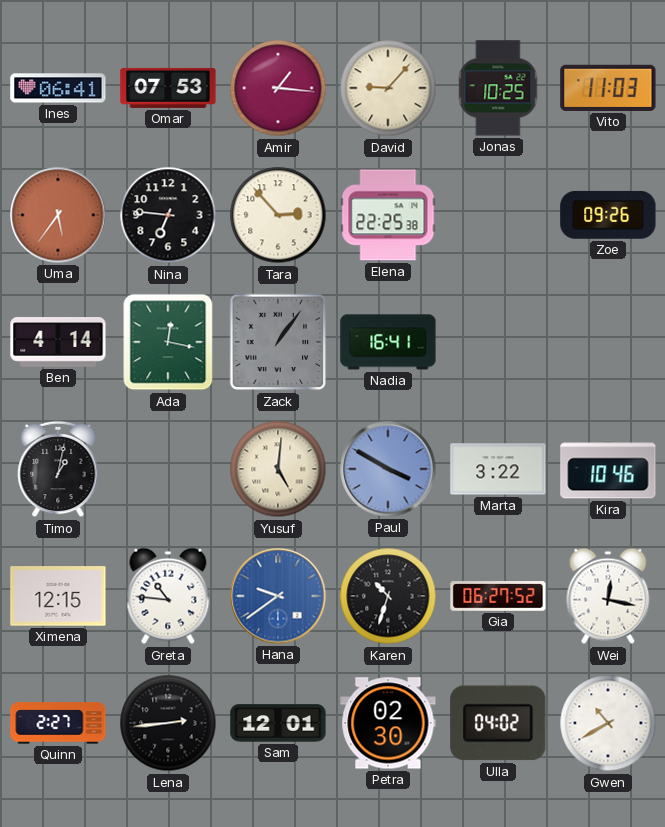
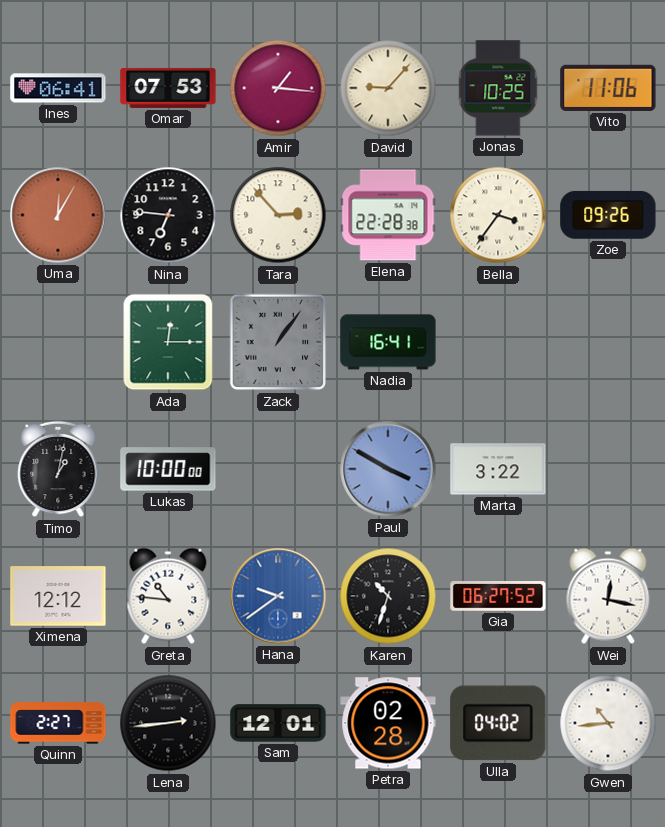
Vito: 11:03 -> 11:06
Uma: 5:36 -> 12:05
Elena: 22:25 -> 22:28
Bella: none -> 3:36
Ben: 4:14 -> none
Ada: 12:17 -> 12:15
Lukas: none -> 10:00
Yusuf: 5:01 -> none
Kira: 10:46 -> none
Ximena: 12:15 -> 12:12
Petra: 02:30 -> 02:28
Gwen: 10:40 -> 10:44
